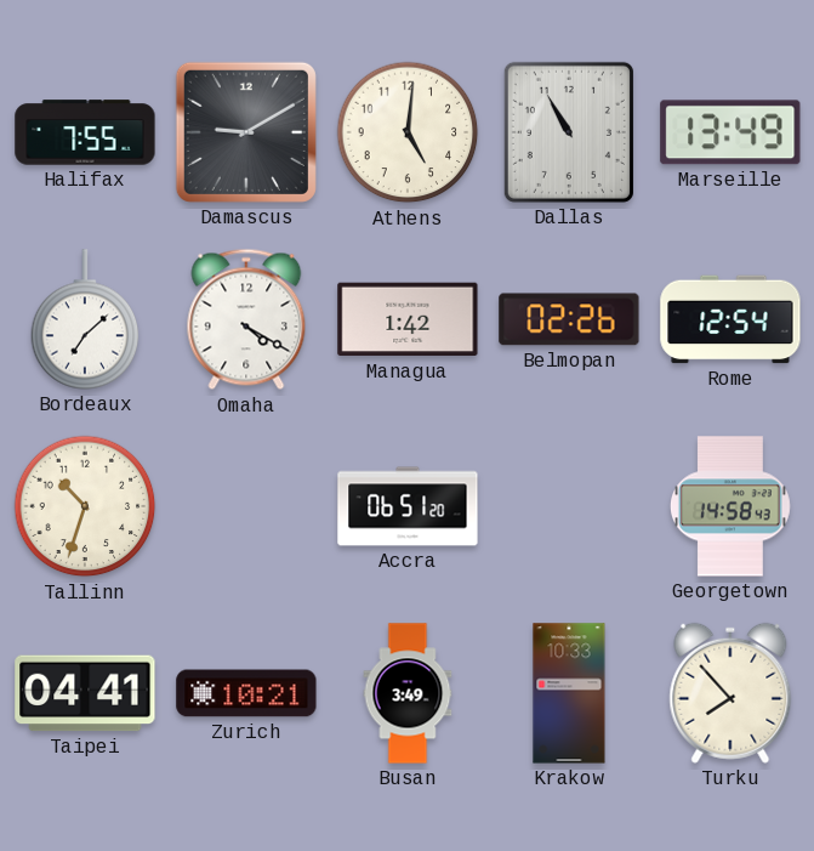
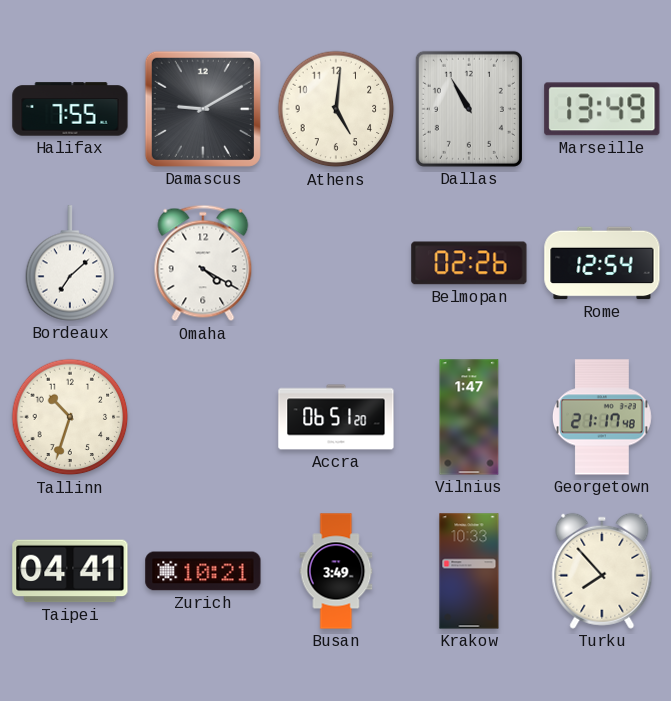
Managua: 1:42 -> none
Vilnius: none -> 1:47
Georgetown: 14:58 -> 21:17
